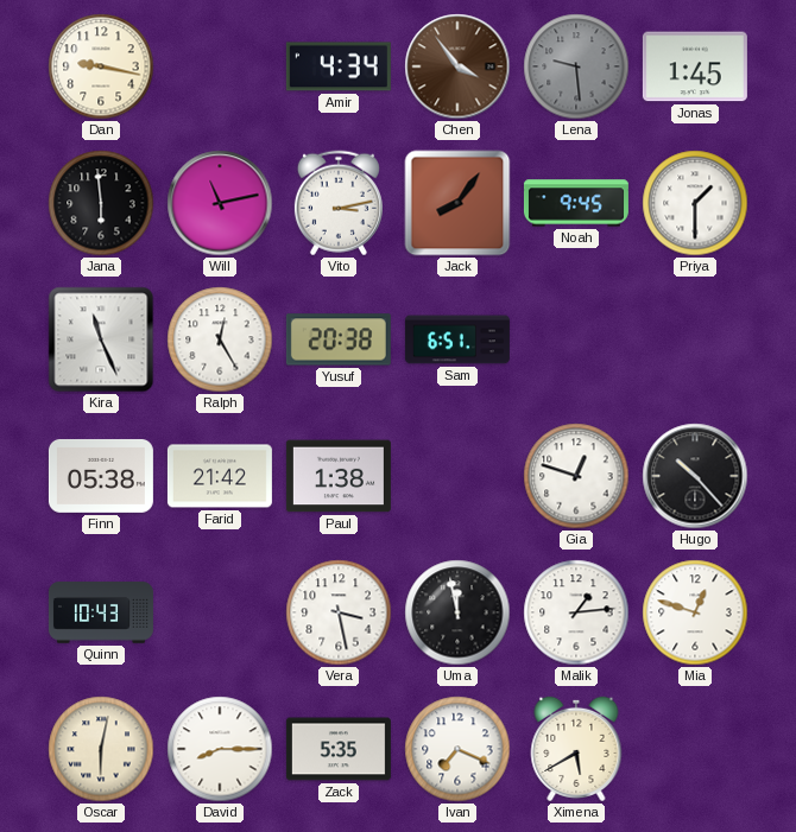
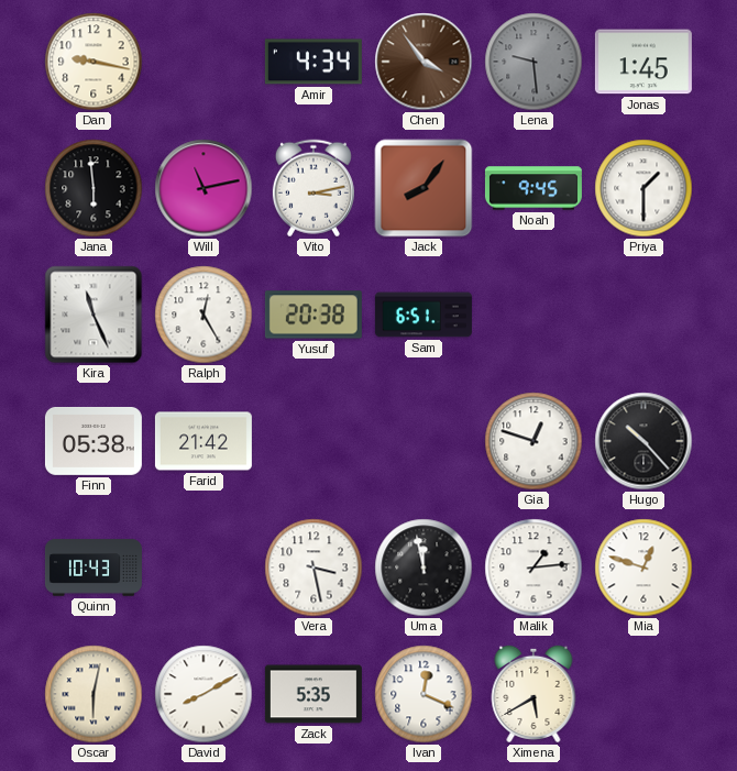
Paul: 1:38 -> none
David: 8:15 -> 8:10
Ivan: 7:19 -> 12:19
